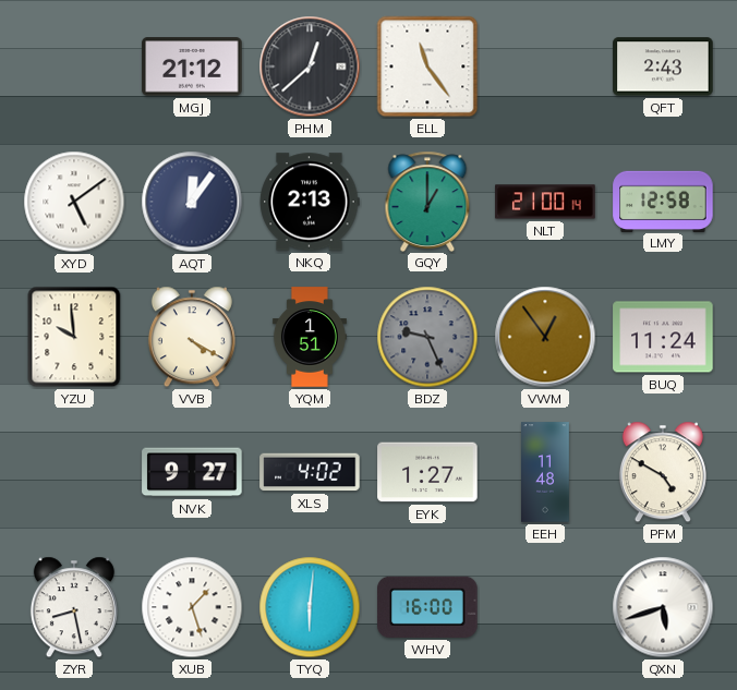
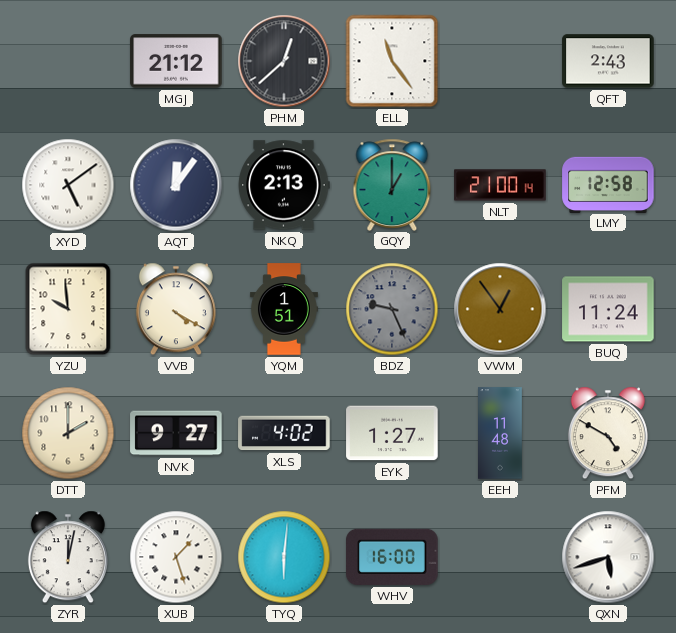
DTT: none -> 2:00
ZYR: 8:28 -> 12:02
